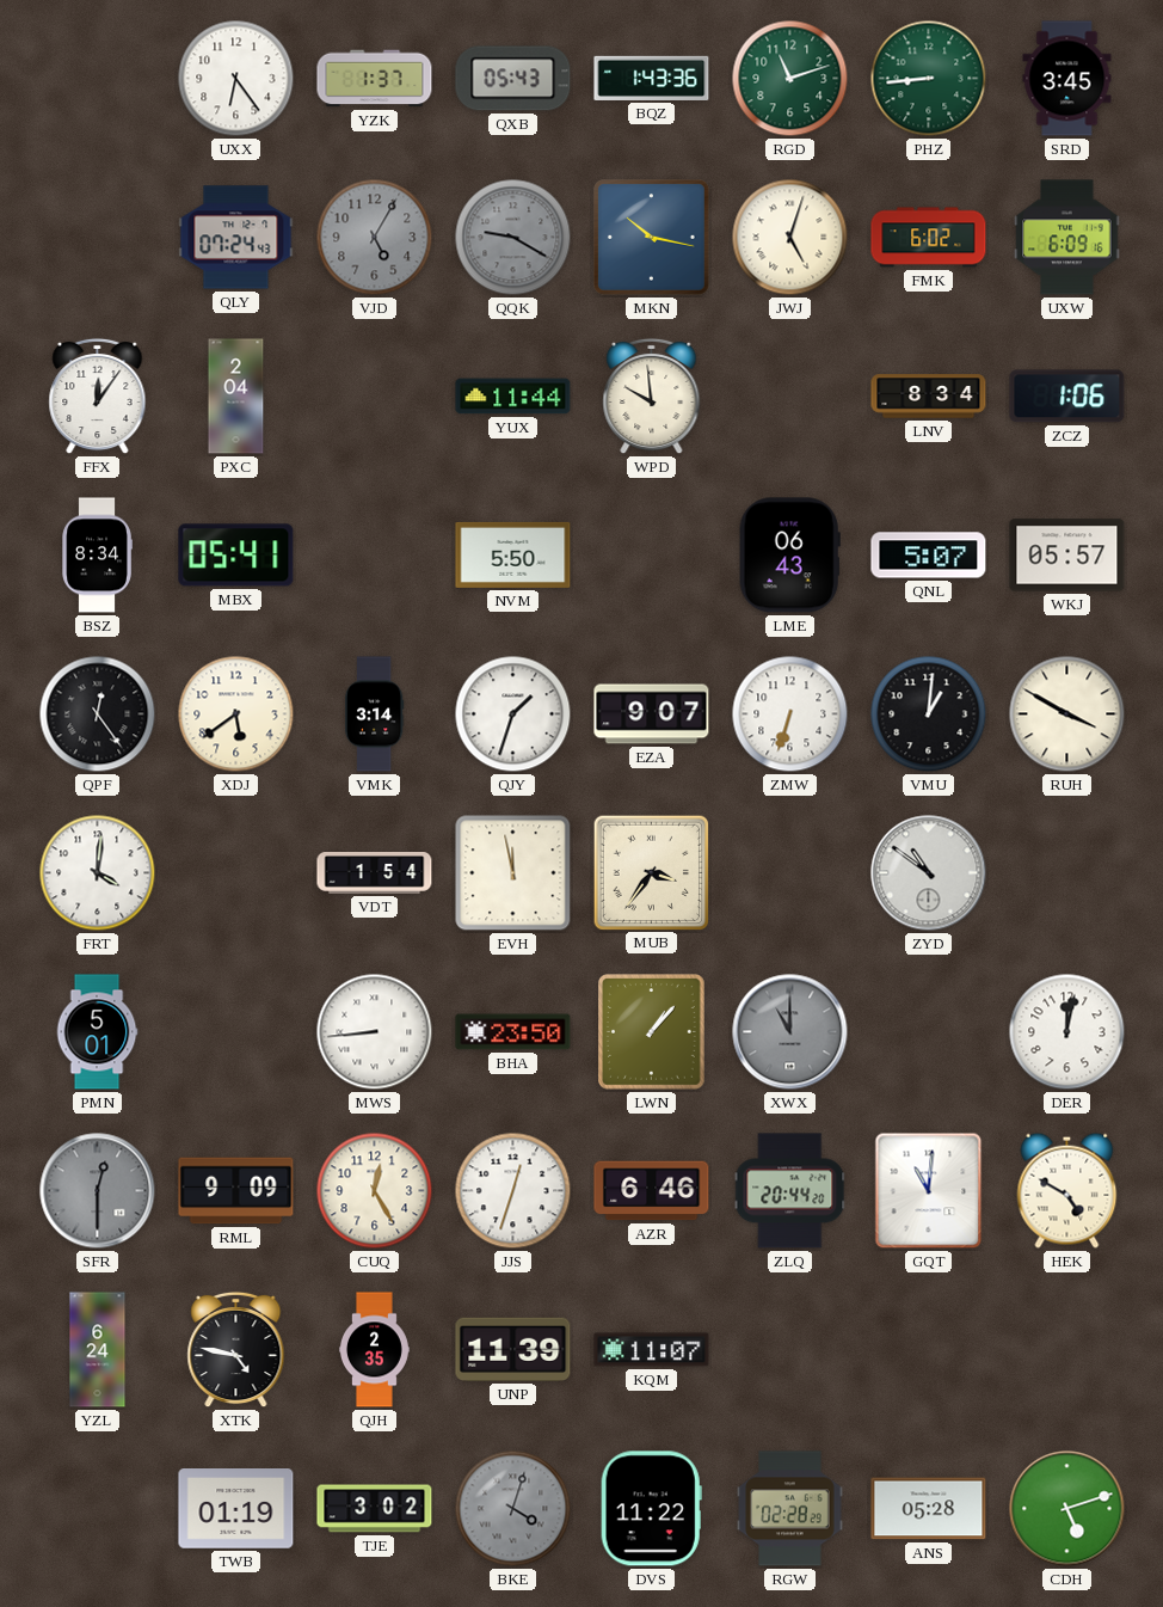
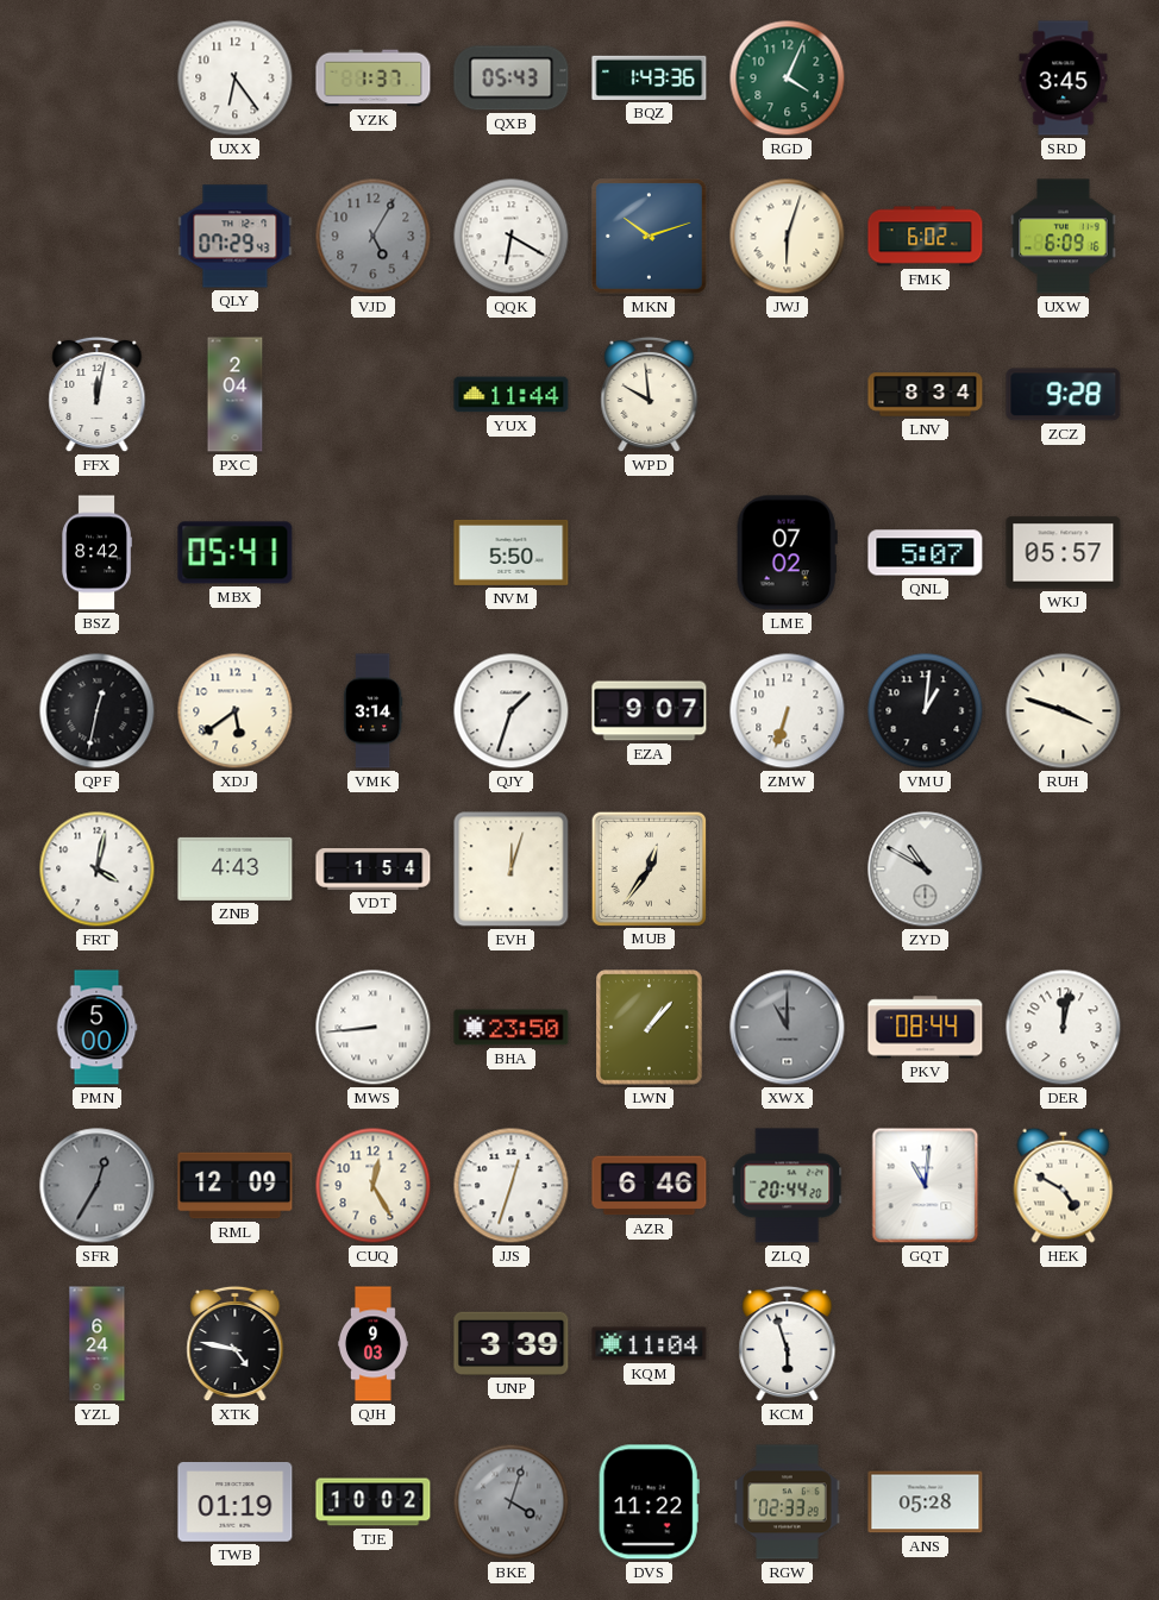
RGD: 11:12 -> 4:04
PHZ: 8:44 -> none
QLY: 07:24 -> 07:29
QQK: 9:20 -> 6:20
QQK dial: grey -> white
MKN: 10:17 -> 10:12
JWJ: 5:03 -> 6:03
FFX: 12:06 -> 12:02
ZCZ: 1:06 -> 9:28
BSZ: 8:34 -> 8:42
LME: 06:43 -> 07:02
QPF: 12:24 -> 12:32
RUH: 3:50 -> 3:48
FRT: 4:01 -> 4:02
ZNB: none -> 4:43
EVH: 11:58 -> 12:03
MUB: 3:36 -> 12:36
ZYD: 10:51 -> 10:50
PMN: 5:01 -> 5:00
PKV: none -> 08:44
SFR: 12:30 -> 12:35
RML: 9:09 -> 12:09
QJH: 2:35 -> 9:03
UNP: 11:39 -> 3:39
KQM: 11:07 -> 11:04
KCM: none -> 5:57
TJE: 3:02 -> 10:02
RGW: 02:28 -> 02:33
CDH: 5:12 -> none
